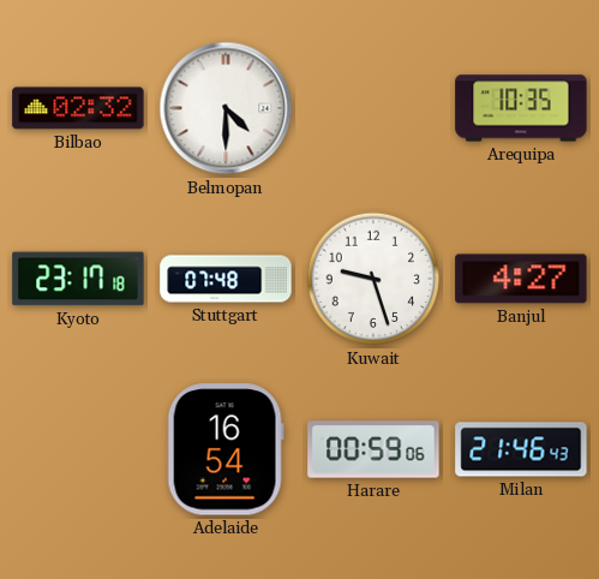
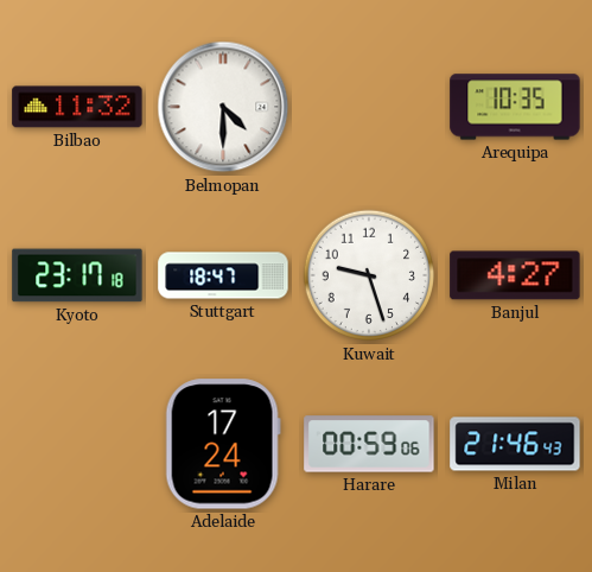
Bilbao: 02:32 -> 11:32
Stuttgart: 07:48 -> 18:47
Adelaide: 16:54 -> 17:24
